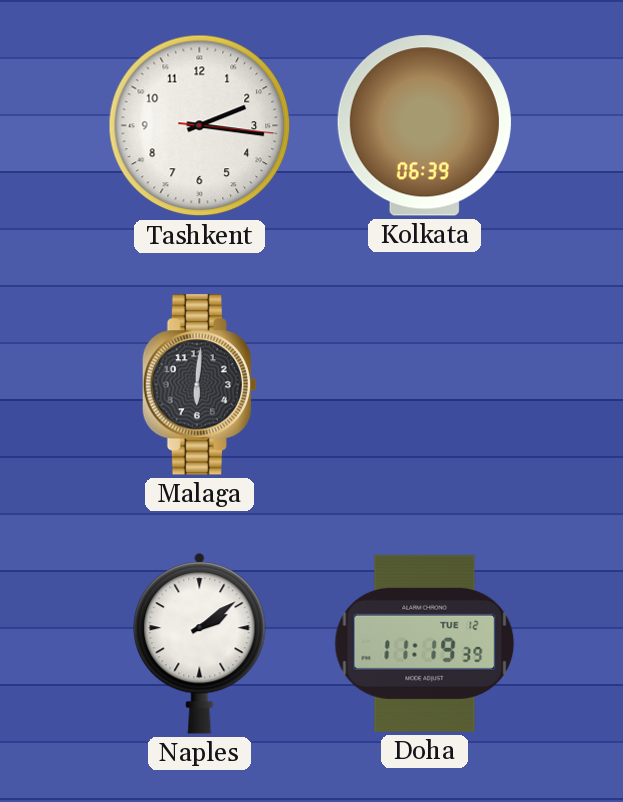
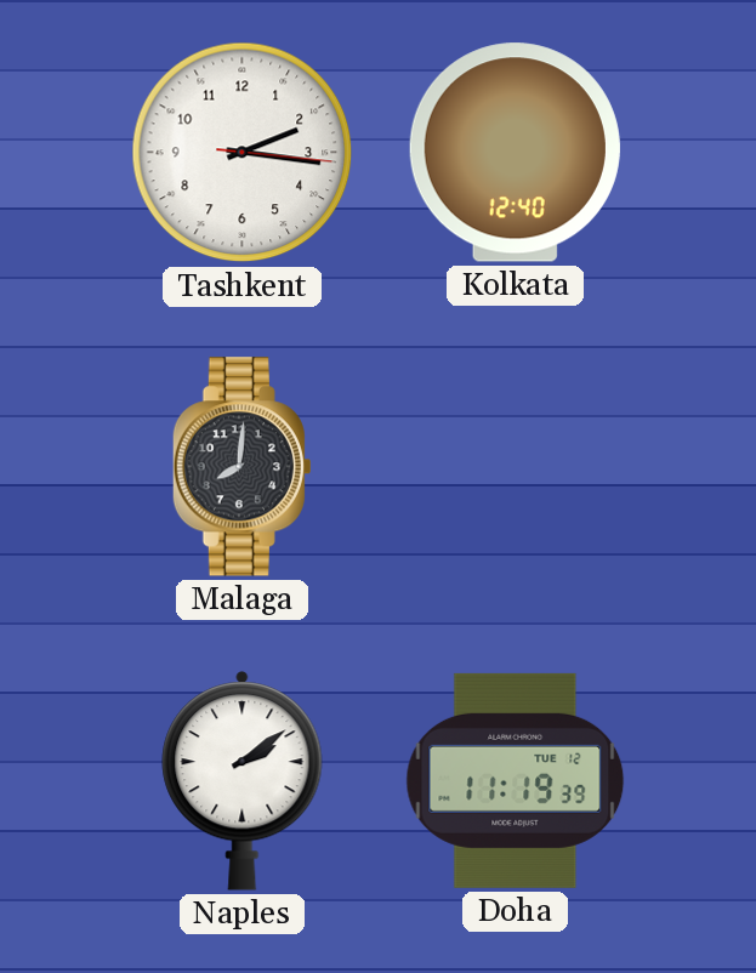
Kolkata: 06:39 -> 12:40
Malaga: 6:01 -> 8:01
